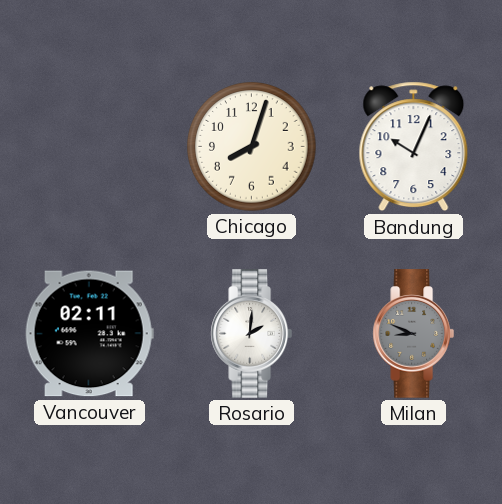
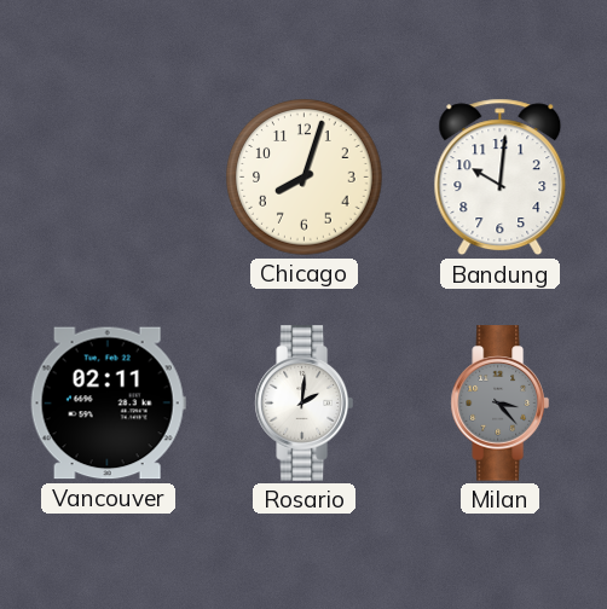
Bandung: 10:04 -> 10:01
Milan: 8:49 -> 3:23
